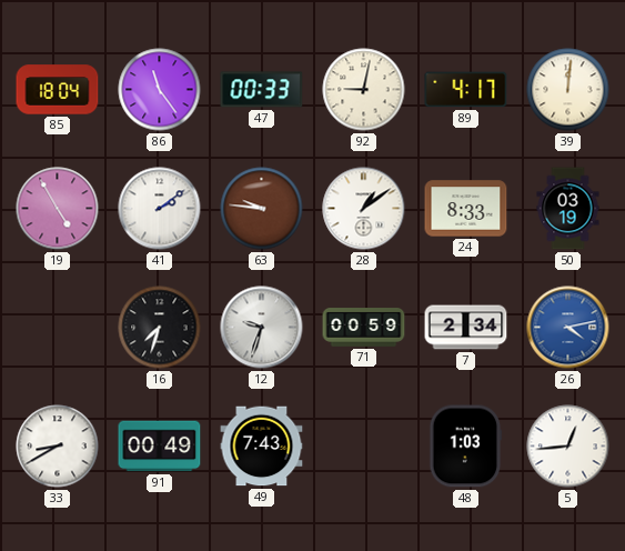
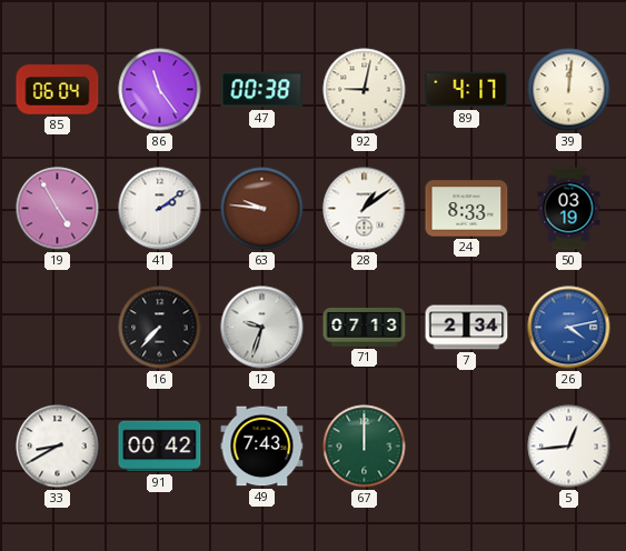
85: 18:04 -> 06:04
47: 00:33 -> 00:38
16: 7:33 -> 7:37
71: 00:59 -> 07:13
91: 00:49 -> 00:42
67: none -> 12:00
48: 1:03 -> none
